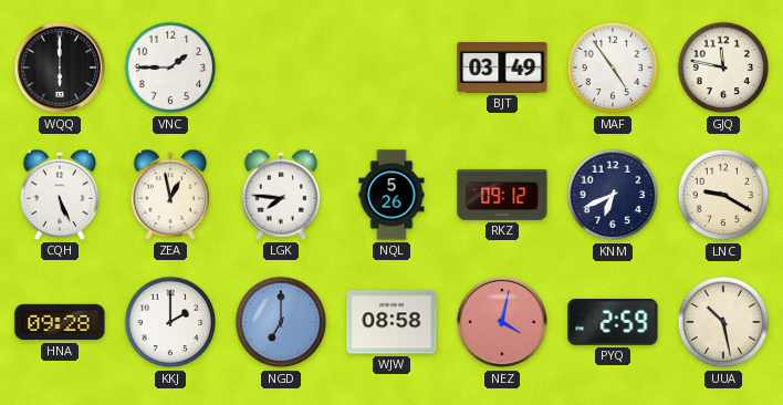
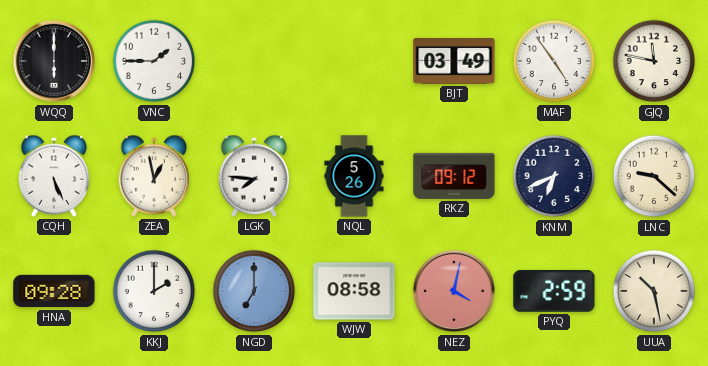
LNC: 9:20 -> 9:22
